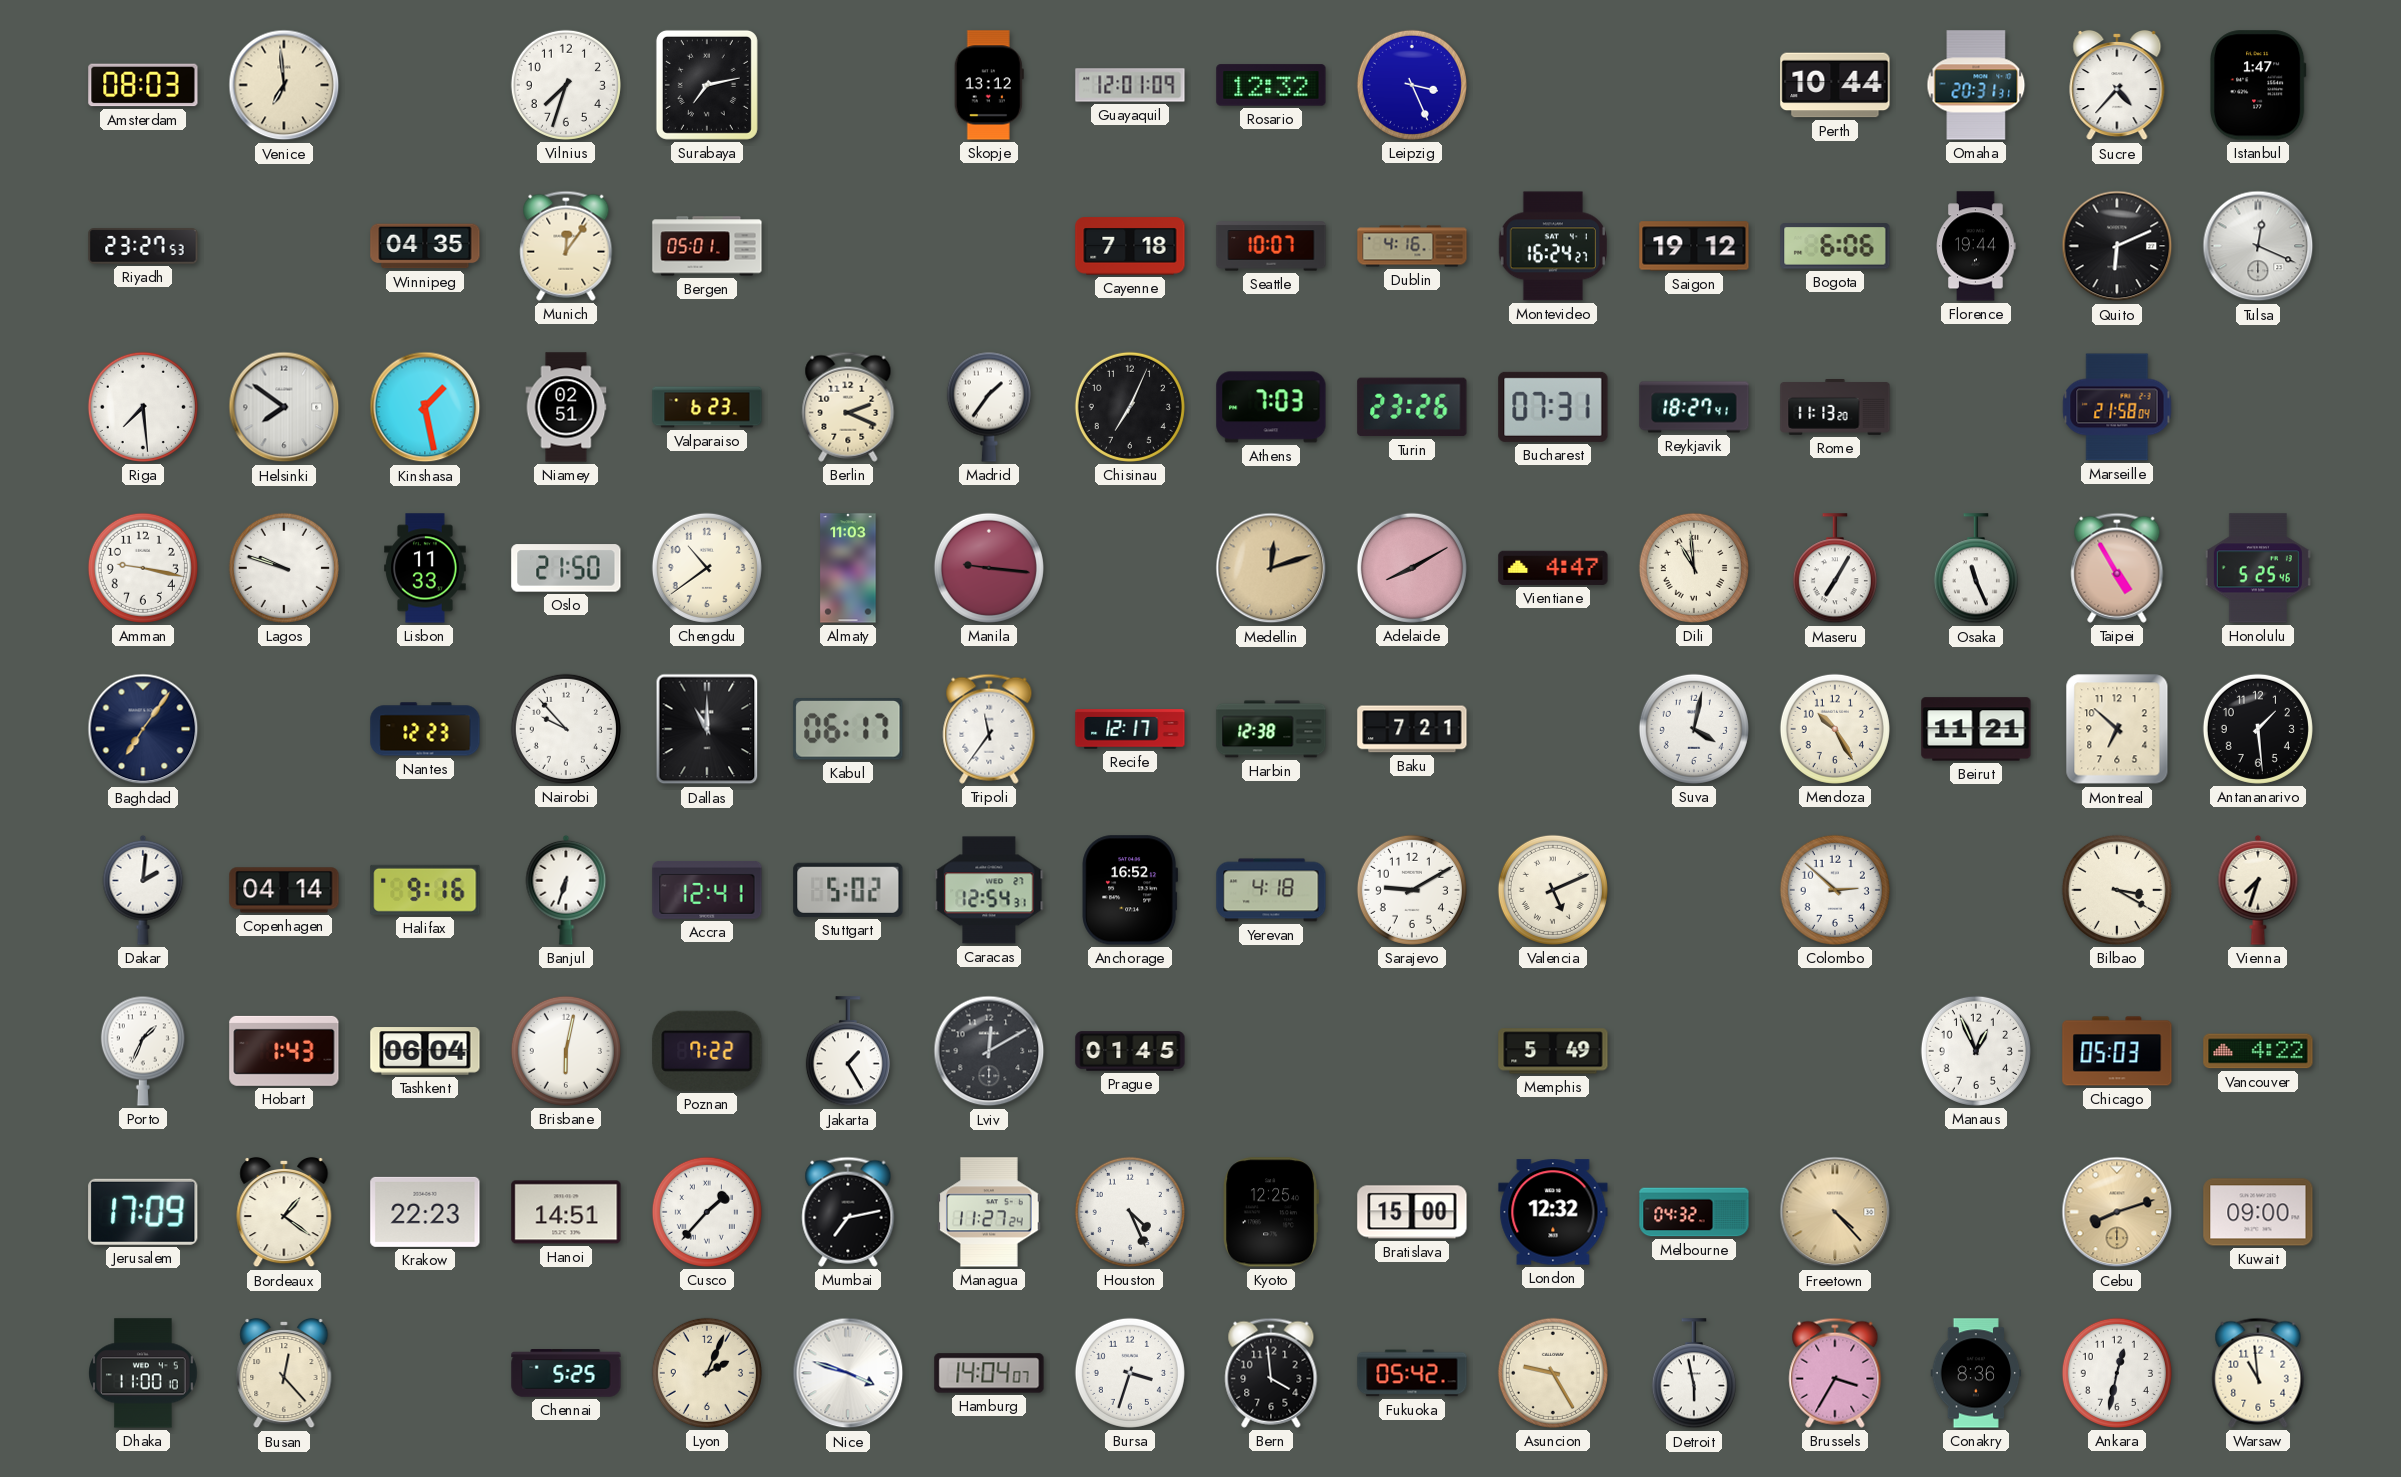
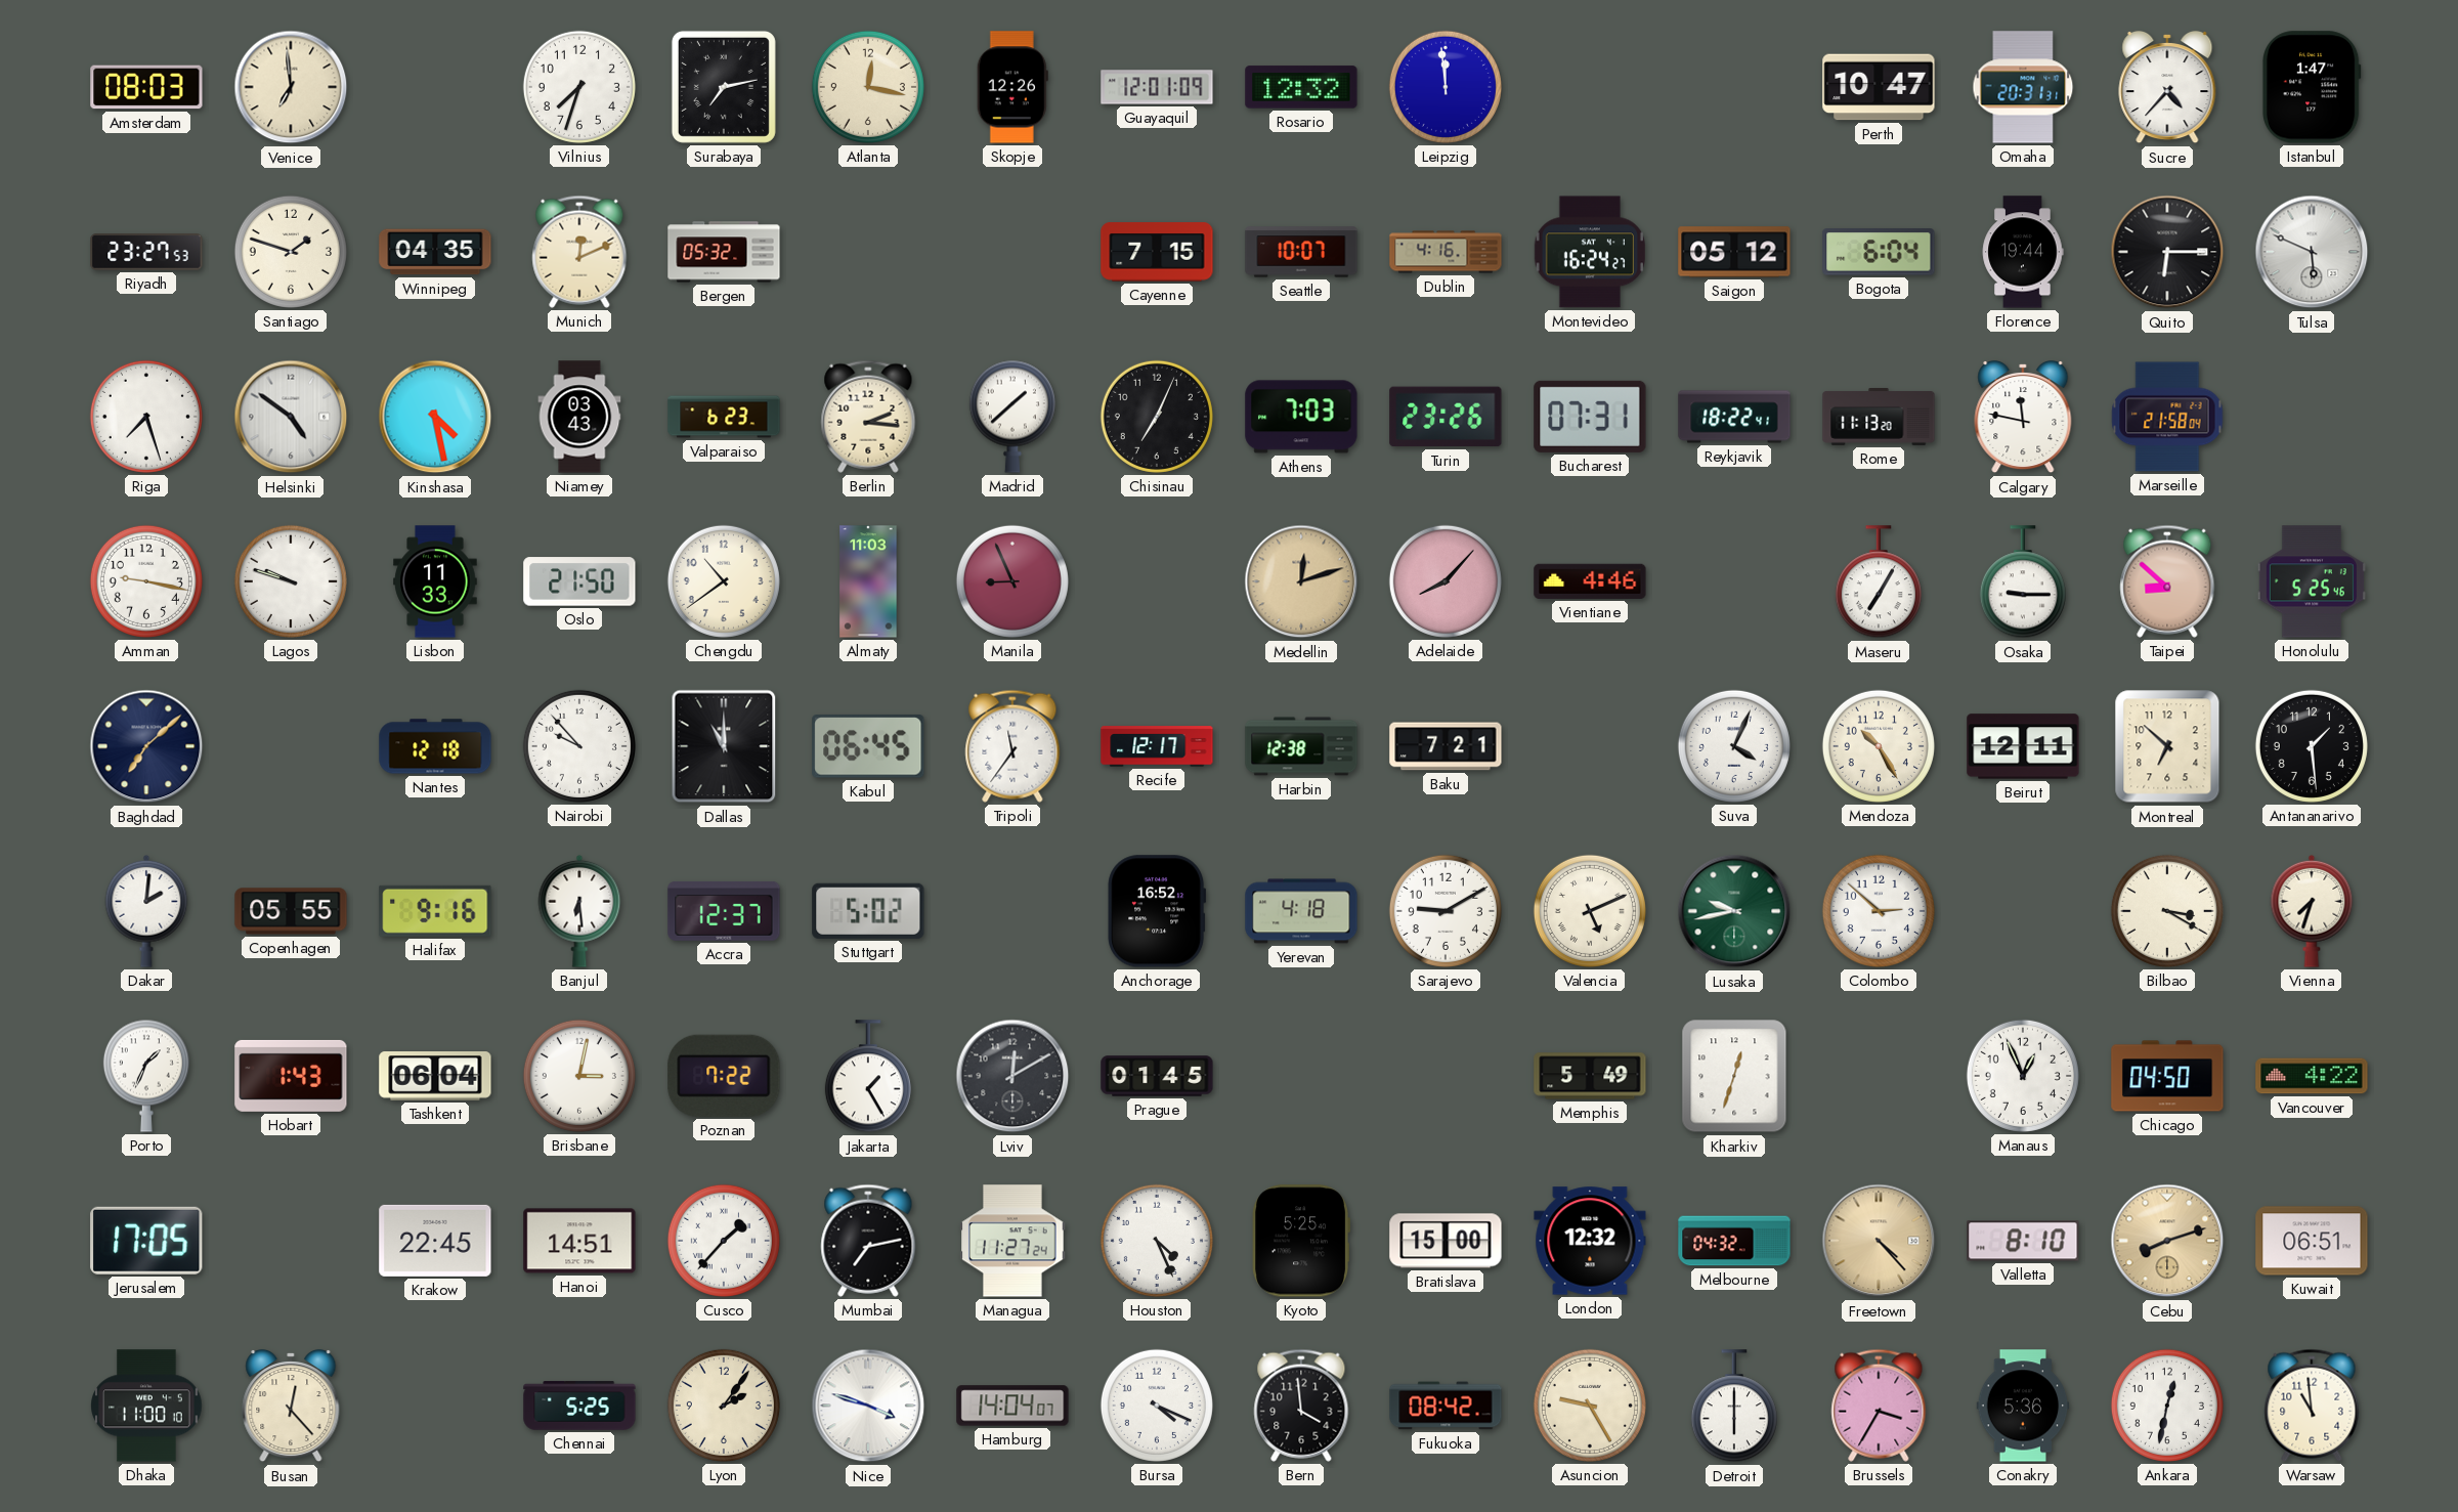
Atlanta: none -> 12:17
Skopje: 13:12 -> 12:26
Leipzig: 3:26 -> 11:59
Perth: 10:44 -> 10:47
Santiago: none -> 1:48
Munich: 12:06 -> 12:11
Bergen: 05:01 -> 05:32
Cayenne: 7:18 -> 7:15
Saigon: 19:12 -> 05:12
Bogota: 6:06 -> 6:04
Quito: 6:11 -> 6:15
Tulsa: 12:19 -> 5:49
Riga: 7:29 -> 7:27
Helsinki: 7:51 -> 4:51
Kinshasa: 1:28 -> 4:28
Niamey: 02:51 -> 03:43
Berlin: 2:19 -> 2:16
Madrid: 1:36 -> 1:38
Reykjavik: 18:27 -> 18:22
Calgary: none -> 11:47
Manila: 9:16 -> 8:56
Adelaide: 8:10 -> 8:07
Vientiane: 4:47 -> 4:46
Dili: 10:59 -> none
Osaka: 11:26 -> 9:15
Taipei: 4:55 -> 8:52
Baghdad: 7:06 -> 7:08
Nantes: 12:23 -> 12:18
Kabul: 06:17 -> 06:45
Suva: 4:02 -> 4:04
Beirut: 11:21 -> 12:11
Copenhagen: 04:14 -> 05:55
Banjul: 6:33 -> 6:29
Accra: 12:41 -> 12:37
Caracas: 12:54 -> none
Lusaka: none -> 9:43
Brisbane: 6:02 -> 3:02
Kharkiv: none -> 12:33
Chicago: 05:03 -> 04:50
Jerusalem: 17:09 -> 17:05
Bordeaux: 1:21 -> none
Krakow: 22:23 -> 22:45
Kyoto: 12:25 -> 5:25
Valletta: none -> 8:10
Kuwait: 09:00 -> 06:51
Lyon: 2:04 -> 2:06
Bursa: 3:33 -> 4:19
Fukuoka: 05:42 -> 08:42
Detroit: 5:58 -> 6:00
Conakry: 8:36 -> 5:36
